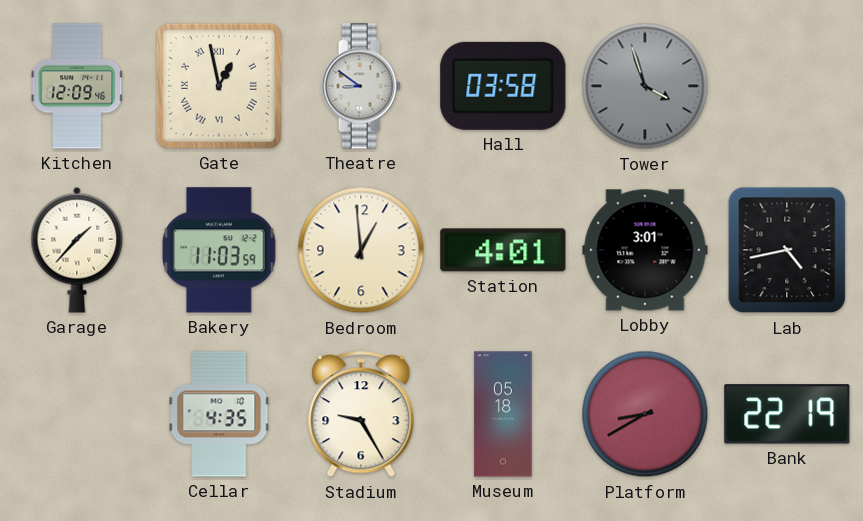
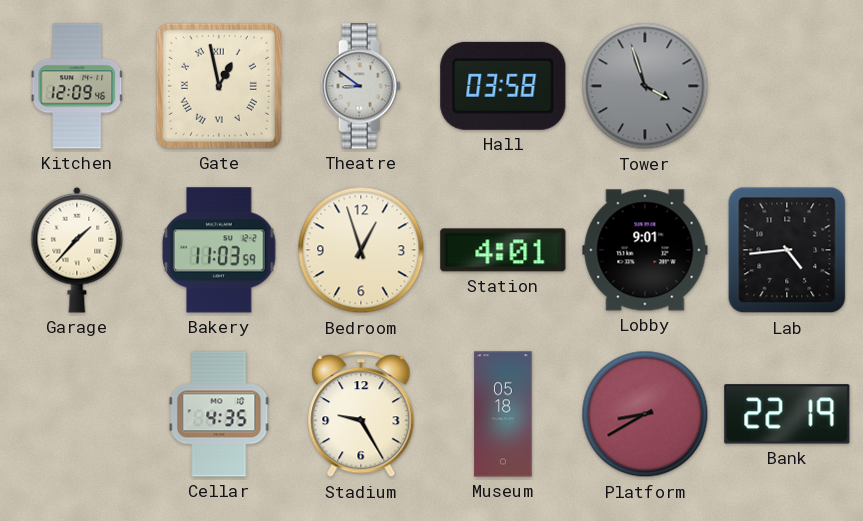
Bedroom: 12:59 -> 12:57
Lobby: 3:01 -> 9:01
Lab: 4:43 -> 4:44
